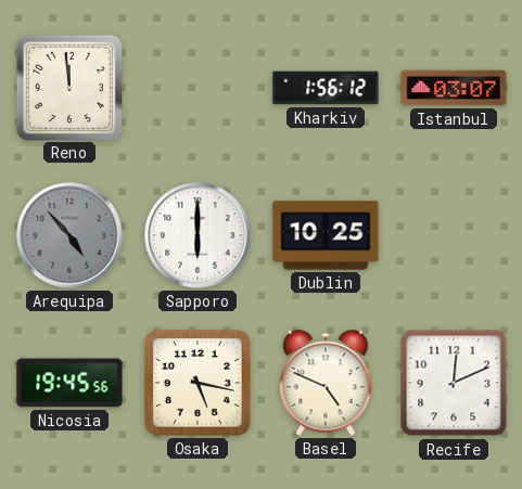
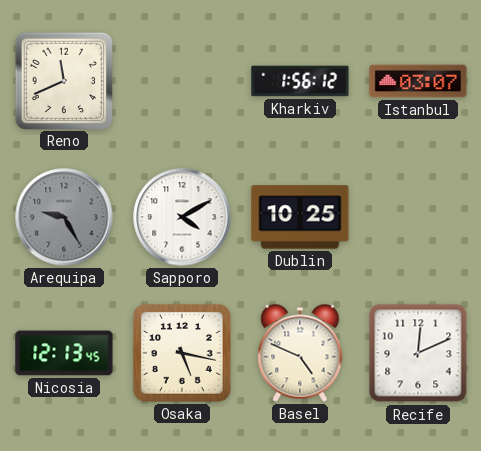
Reno: 11:59 -> 11:41
Arequipa: 4:53 -> 9:25
Sapporo: 6:00 -> 4:10
Nicosia: 19:45 -> 12:13
